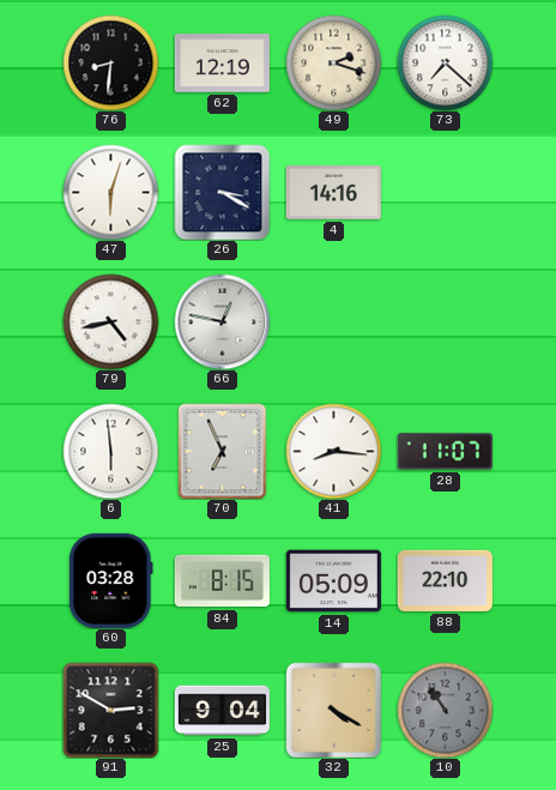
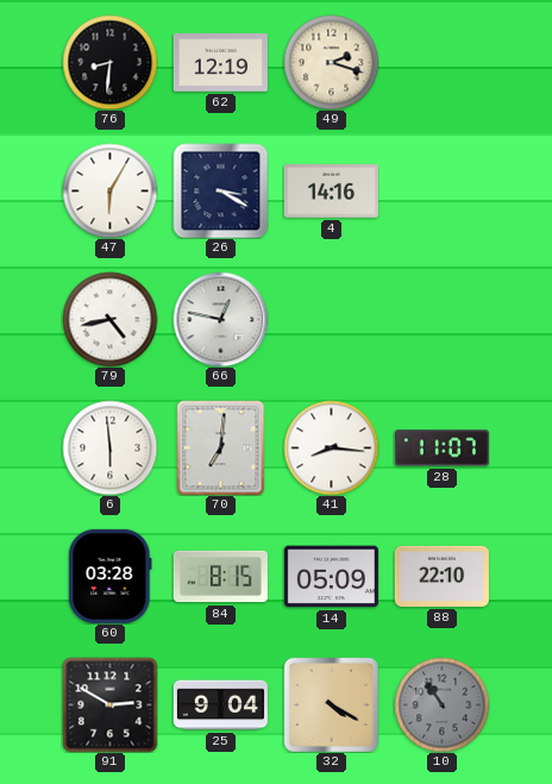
73: 7:22 -> none
47: 6:03 -> 6:05
70: 6:56 -> 7:01
